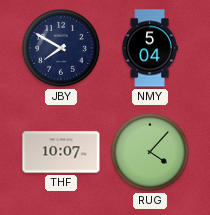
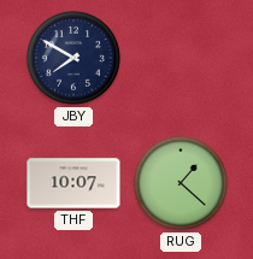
NMY: 5:04 -> none
RUG: 4:07 -> 1:22
